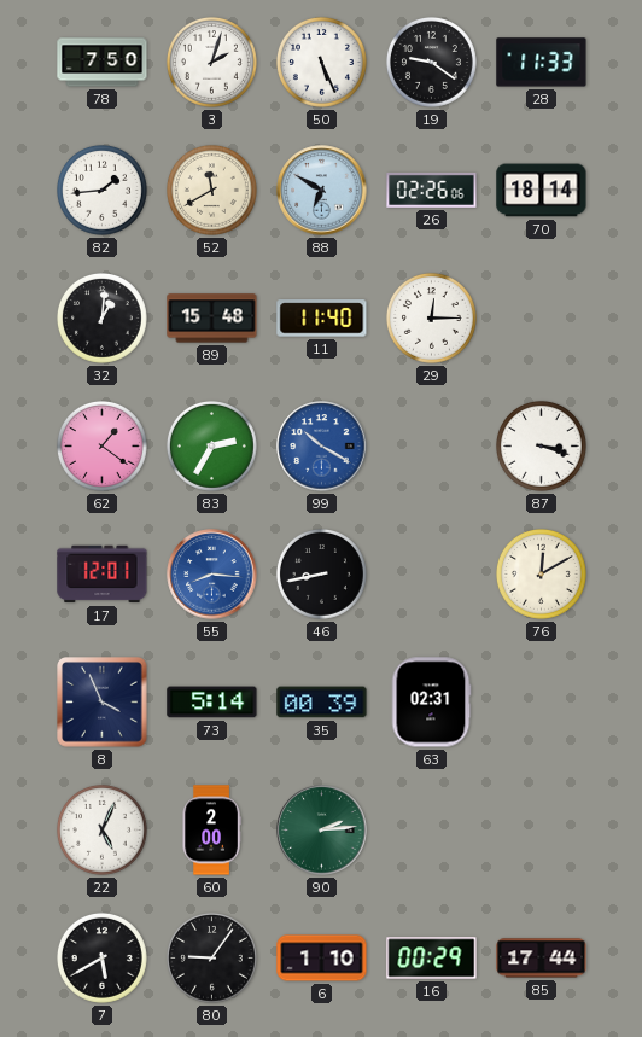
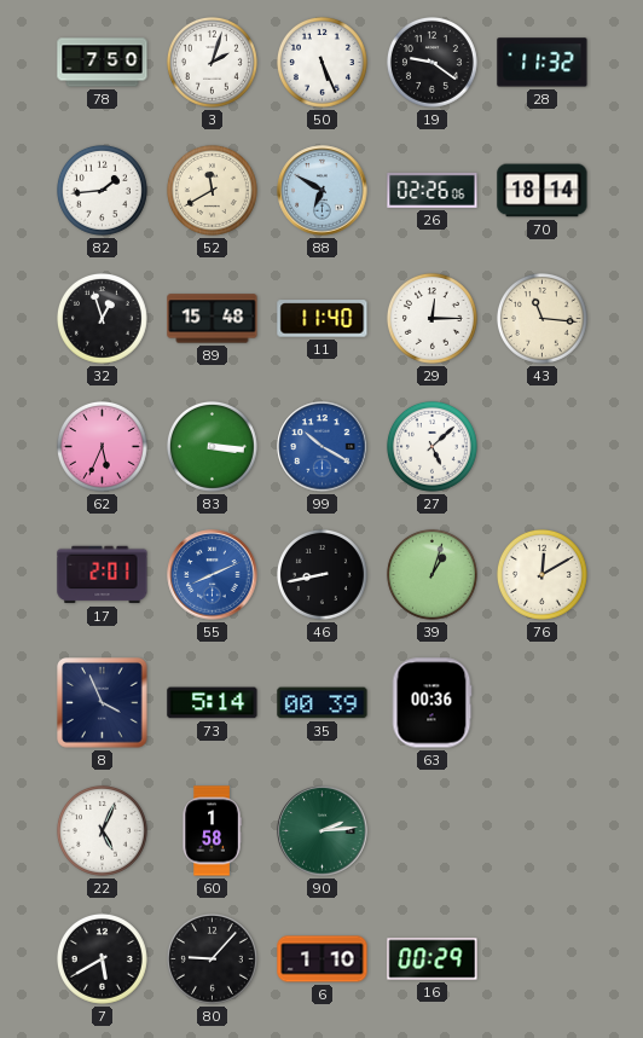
28: 11:33 -> 11:32
32: 1:01 -> 12:57
43: none -> 11:16
62: 1:21 -> 5:34
83: 2:35 -> 3:16
27: none -> 5:08
87: 3:18 -> none
17: 12:01 -> 2:01
55: 8:16 -> 8:11
39: none -> 1:03
63: 02:31 -> 00:36
60: 2:00 -> 1:58
80: 9:06 -> 9:07
85: 17:44 -> none
